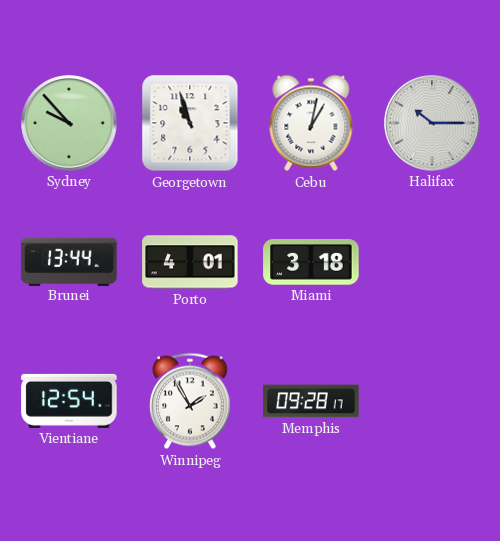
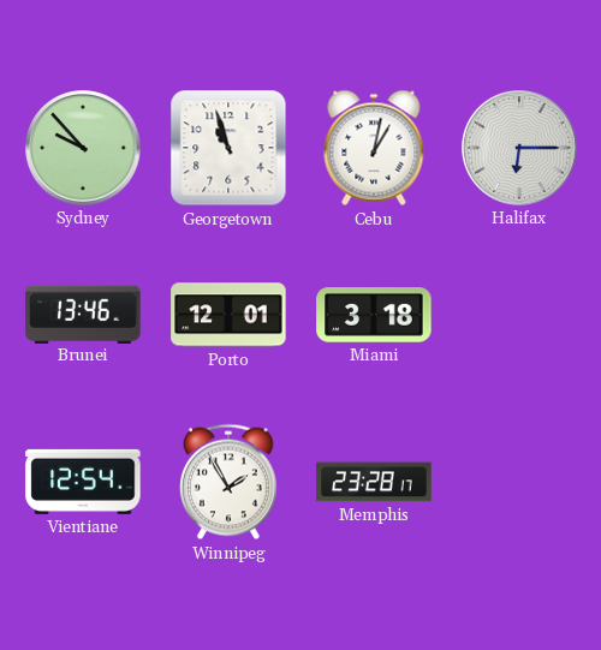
Halifax: 10:15 -> 6:15
Brunei: 13:44 -> 13:46
Porto: 4:01 -> 12:01
Memphis: 09:28 -> 23:28
